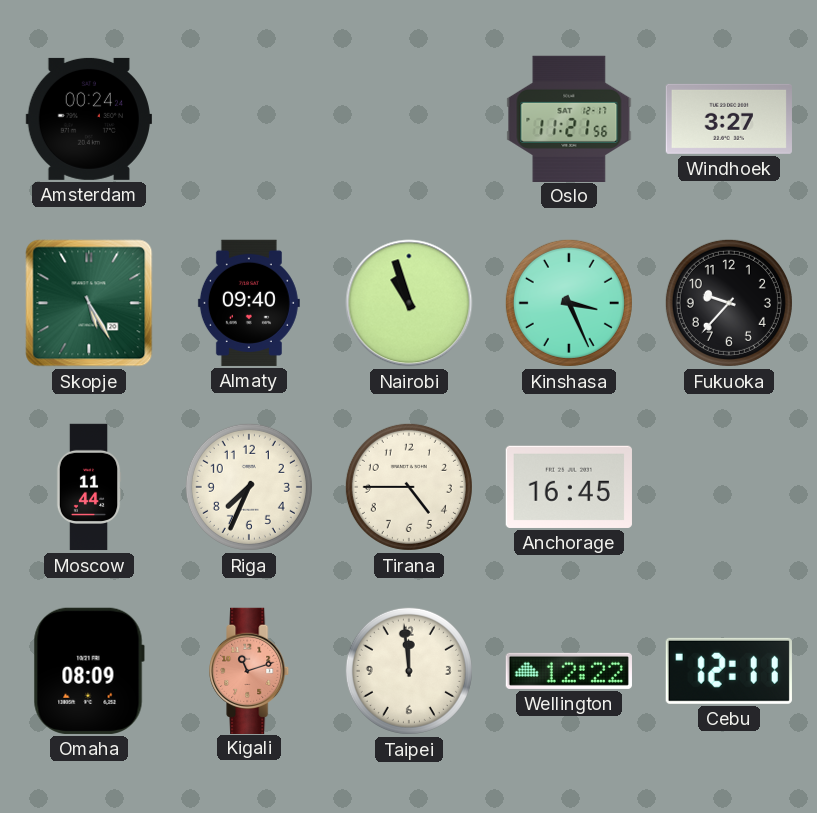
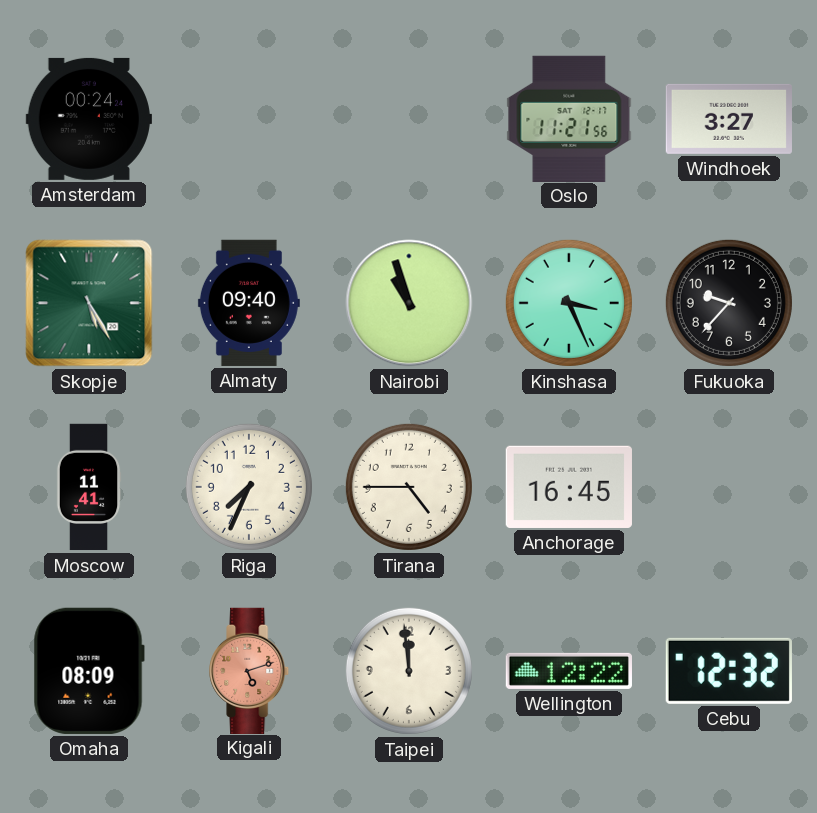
Moscow: 11:44 -> 11:41
Kigali: 11:12 -> 5:12
Cebu: 12:11 -> 12:32
